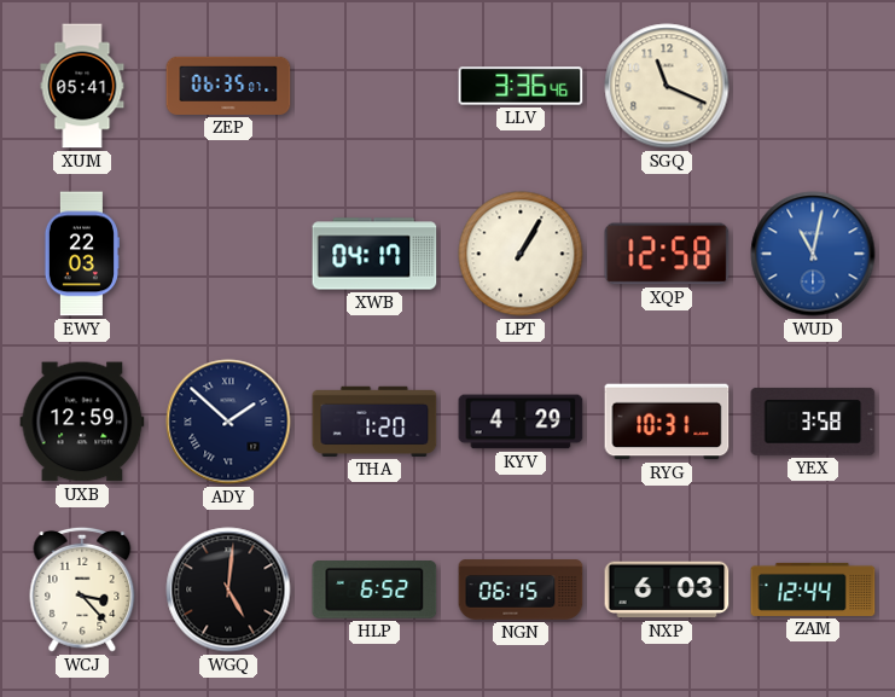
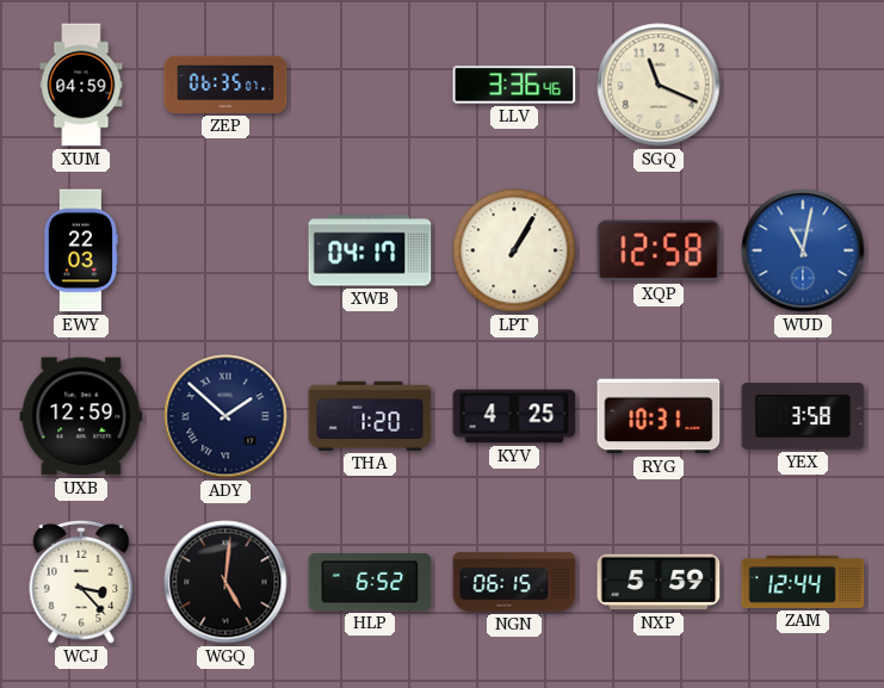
XUM: 05:41 -> 04:59
KYV: 4:29 -> 4:25
NXP: 6:03 -> 5:59
